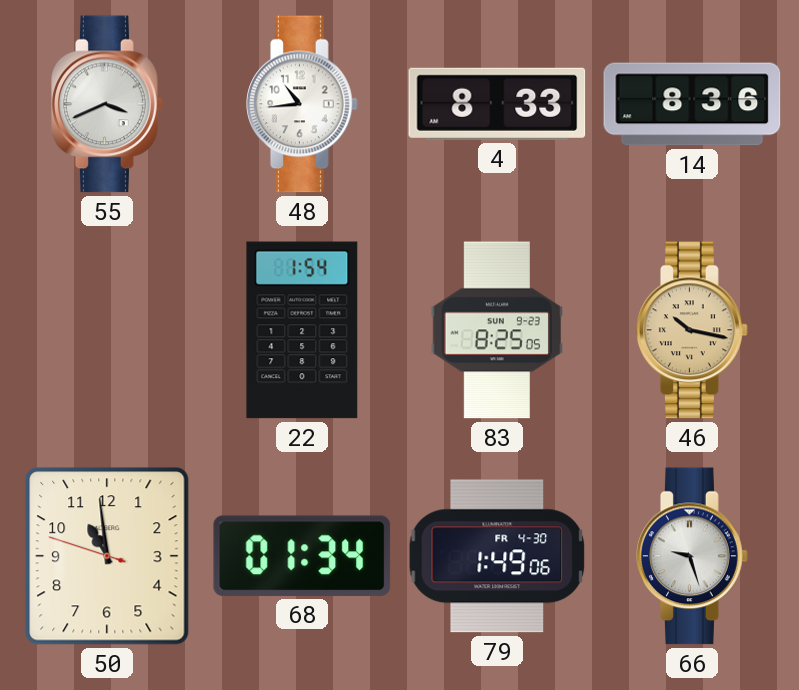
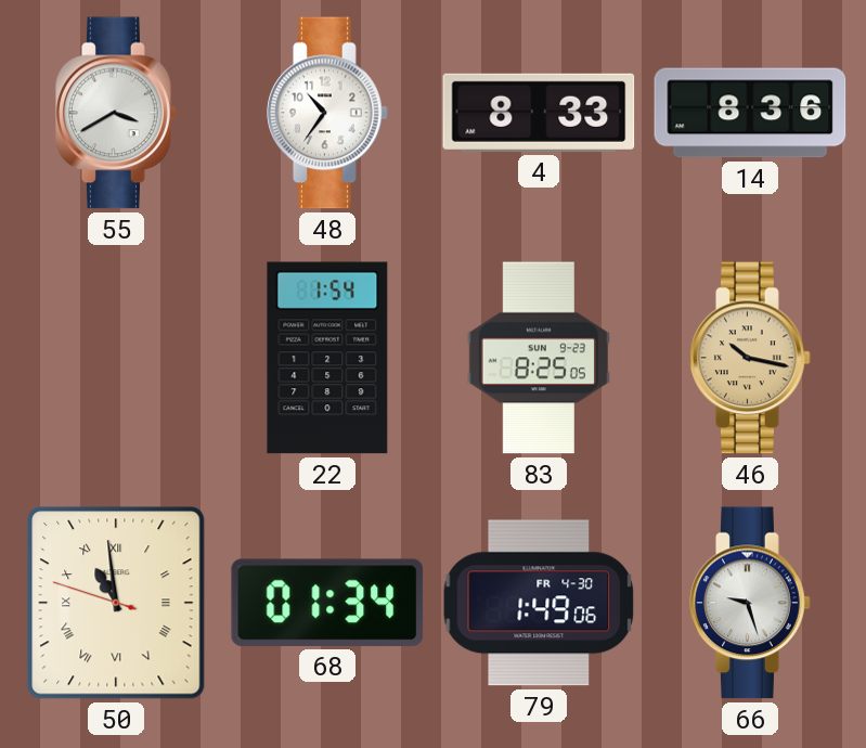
55: 3:41 -> 3:40
48: 10:44 -> 10:36
50 numerals: Arabic -> Roman
